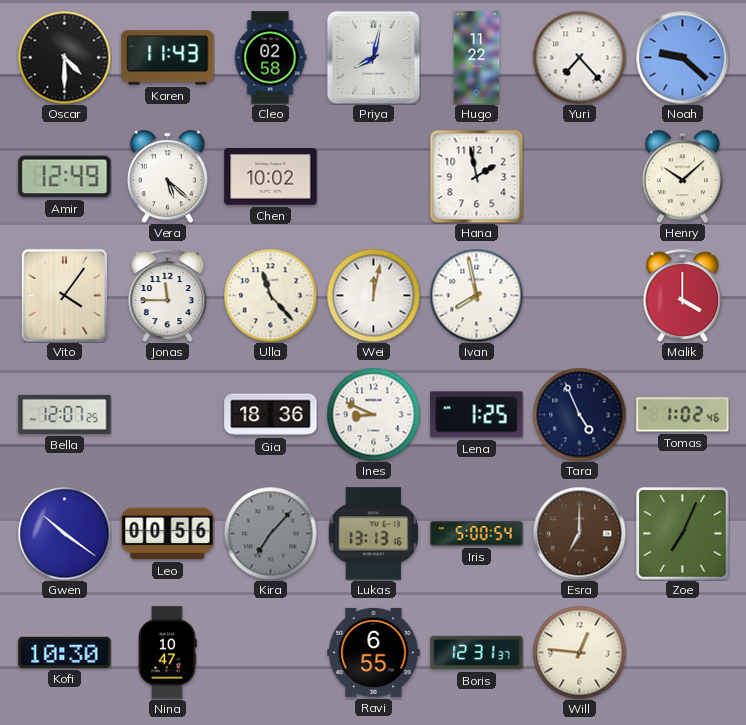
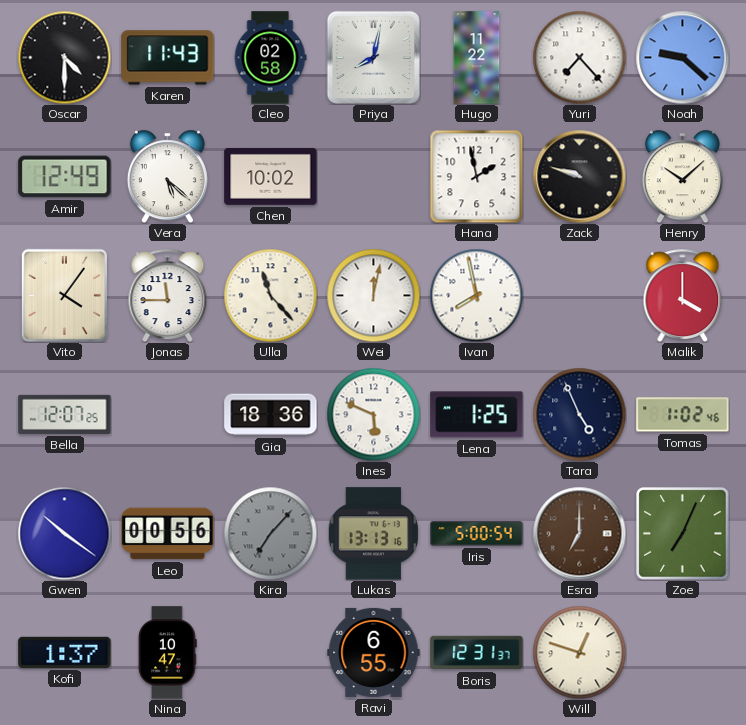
Zack: none -> 9:48
Ines: 8:49 -> 5:49
Kofi: 10:30 -> 1:37
Will: 12:46 -> 12:48
